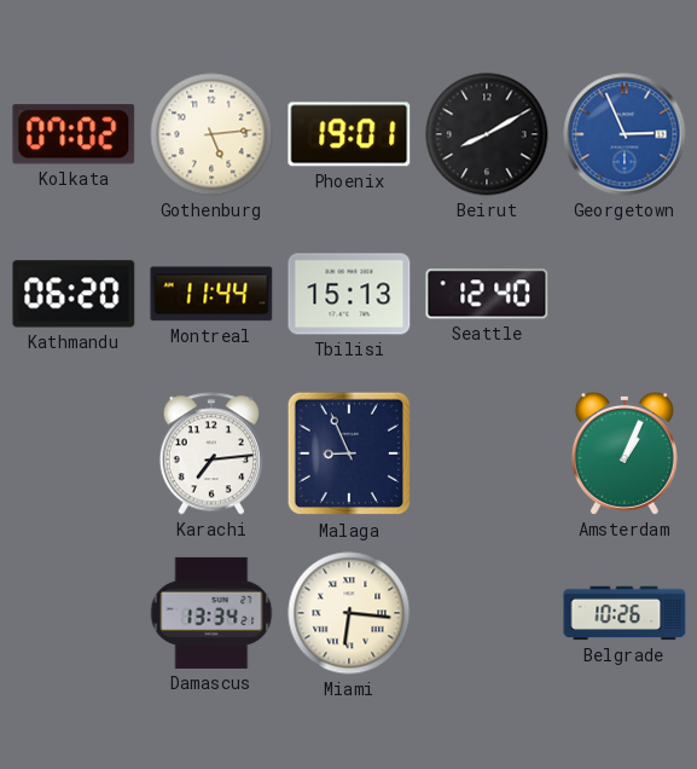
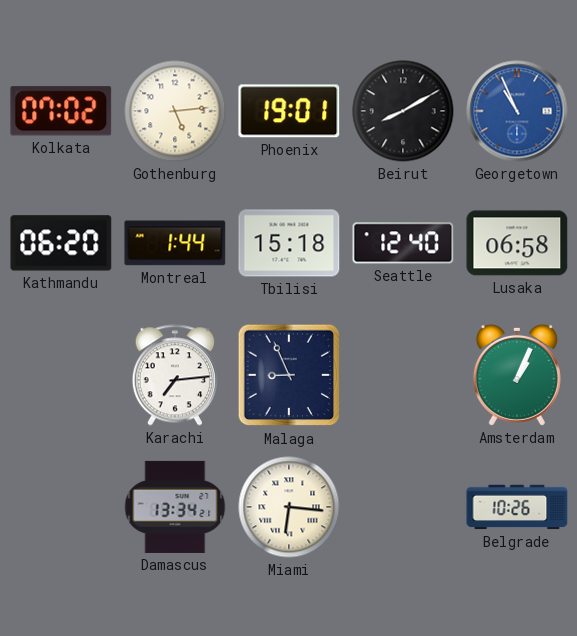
Georgetown: 2:56 -> 10:56
Montreal: 11:44 -> 1:44
Tbilisi: 15:13 -> 15:18
Lusaka: none -> 06:58
